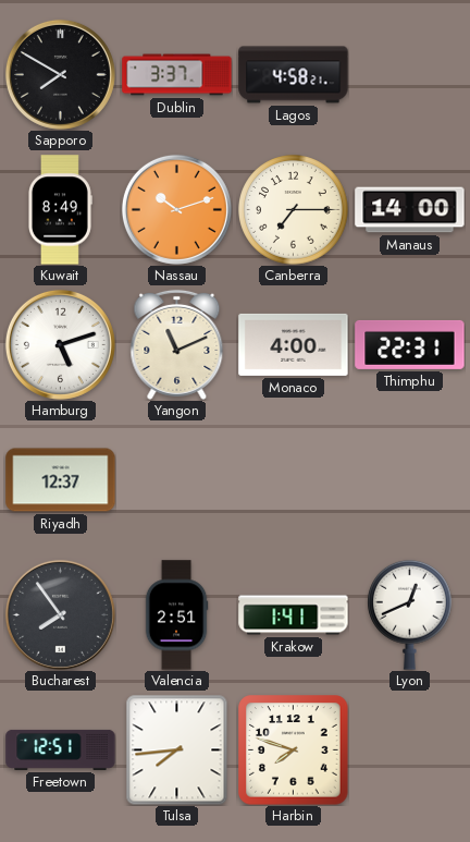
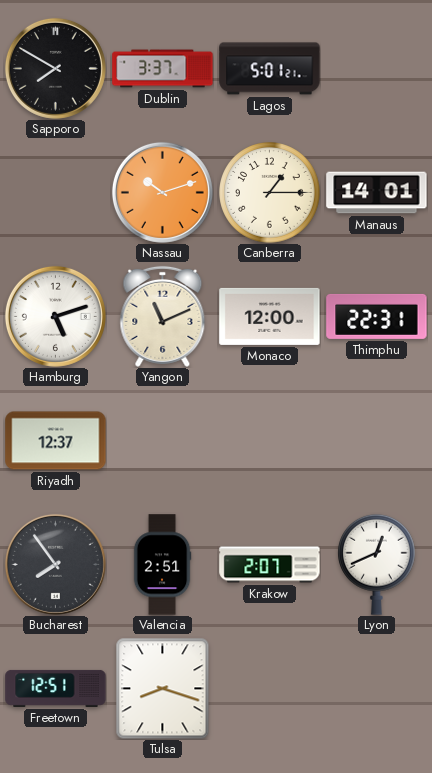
Lagos: 4:58 -> 5:01
Kuwait: 8:49 -> none
Canberra: 7:15 -> 1:15
Manaus: 14:00 -> 14:01
Monaco: 4:00 -> 12:00
Krakow: 1:41 -> 2:07
Tulsa: 7:44 -> 8:18
Harbin: 7:48 -> none
